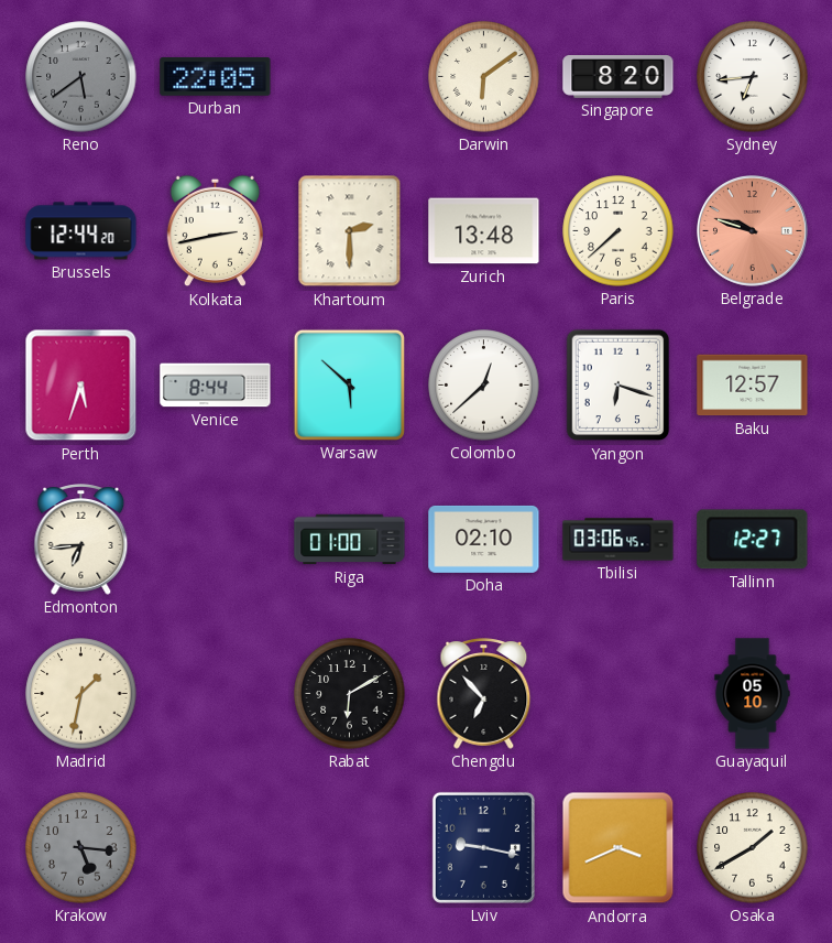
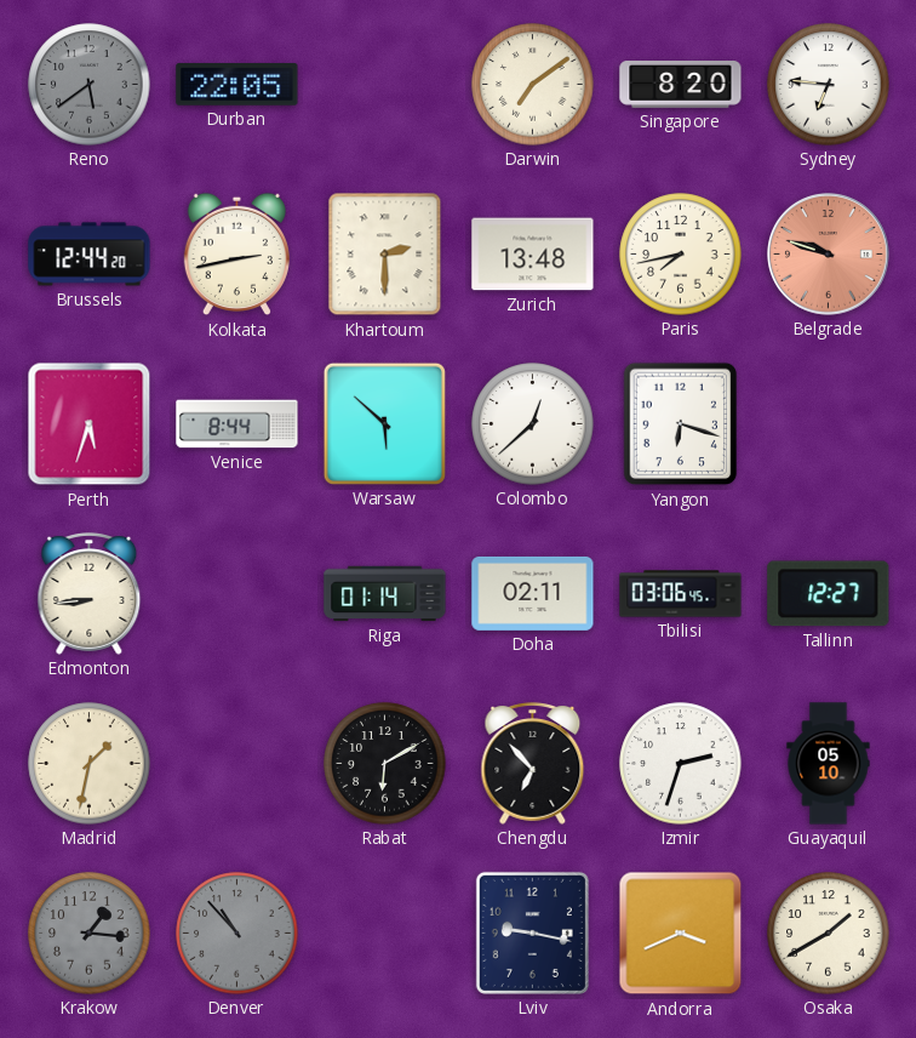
Darwin: 6:09 -> 7:09
Sydney: 6:44 -> 6:46
Paris: 7:38 -> 7:43
Baku: 12:57 -> none
Edmonton: 6:44 -> 8:44
Riga: 01:00 -> 01:14
Doha: 02:10 -> 02:11
Izmir: none -> 2:33
Krakow: 5:16 -> 1:16
Denver: none -> 10:53
